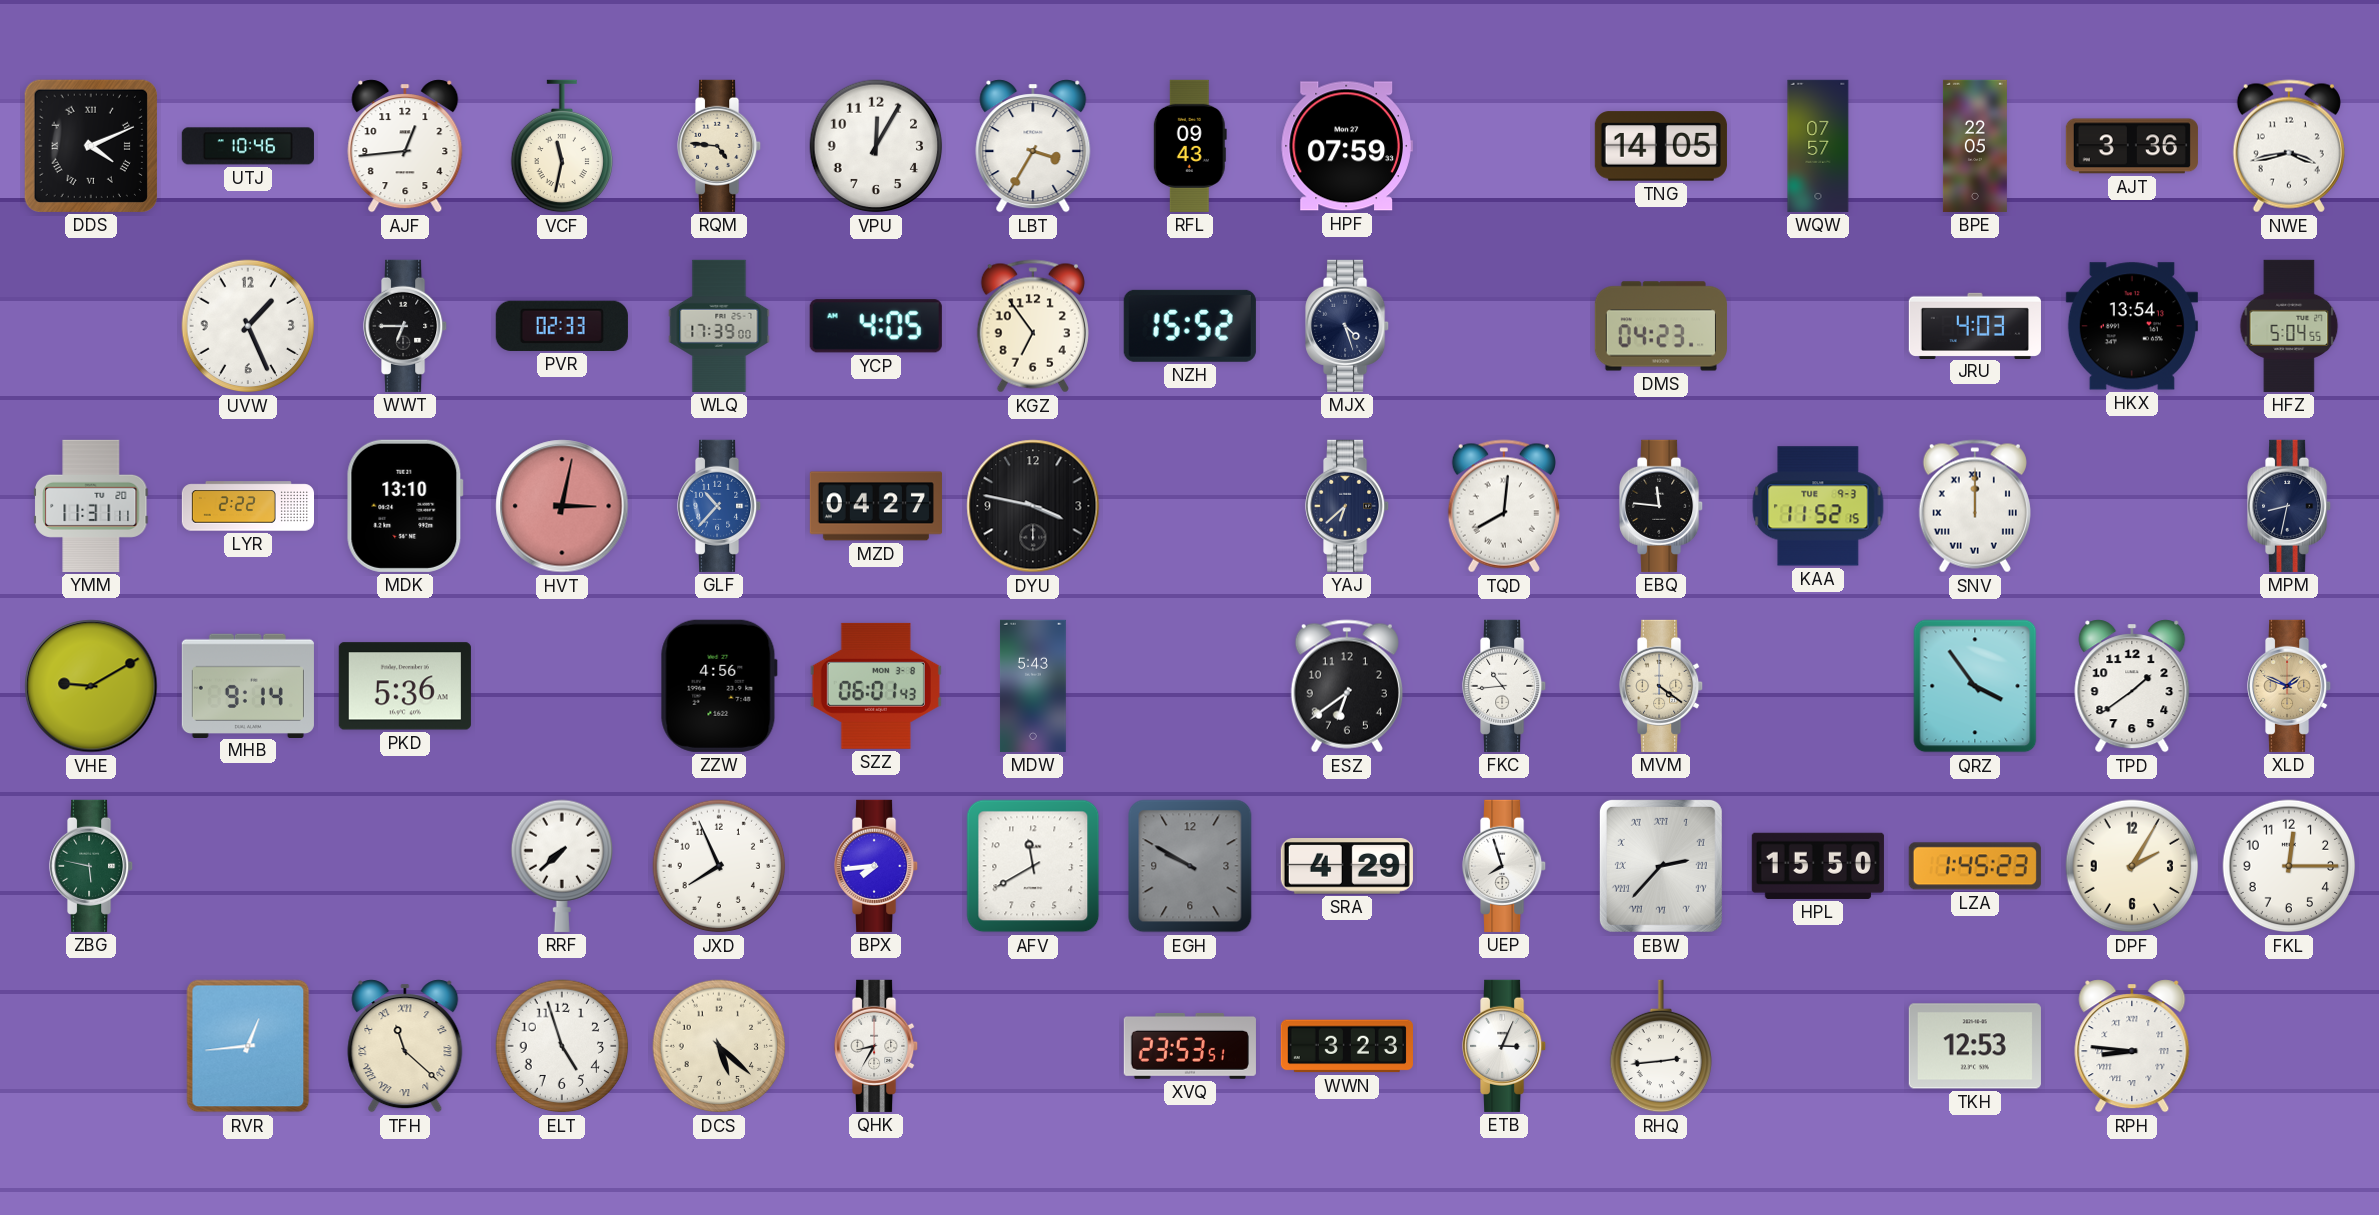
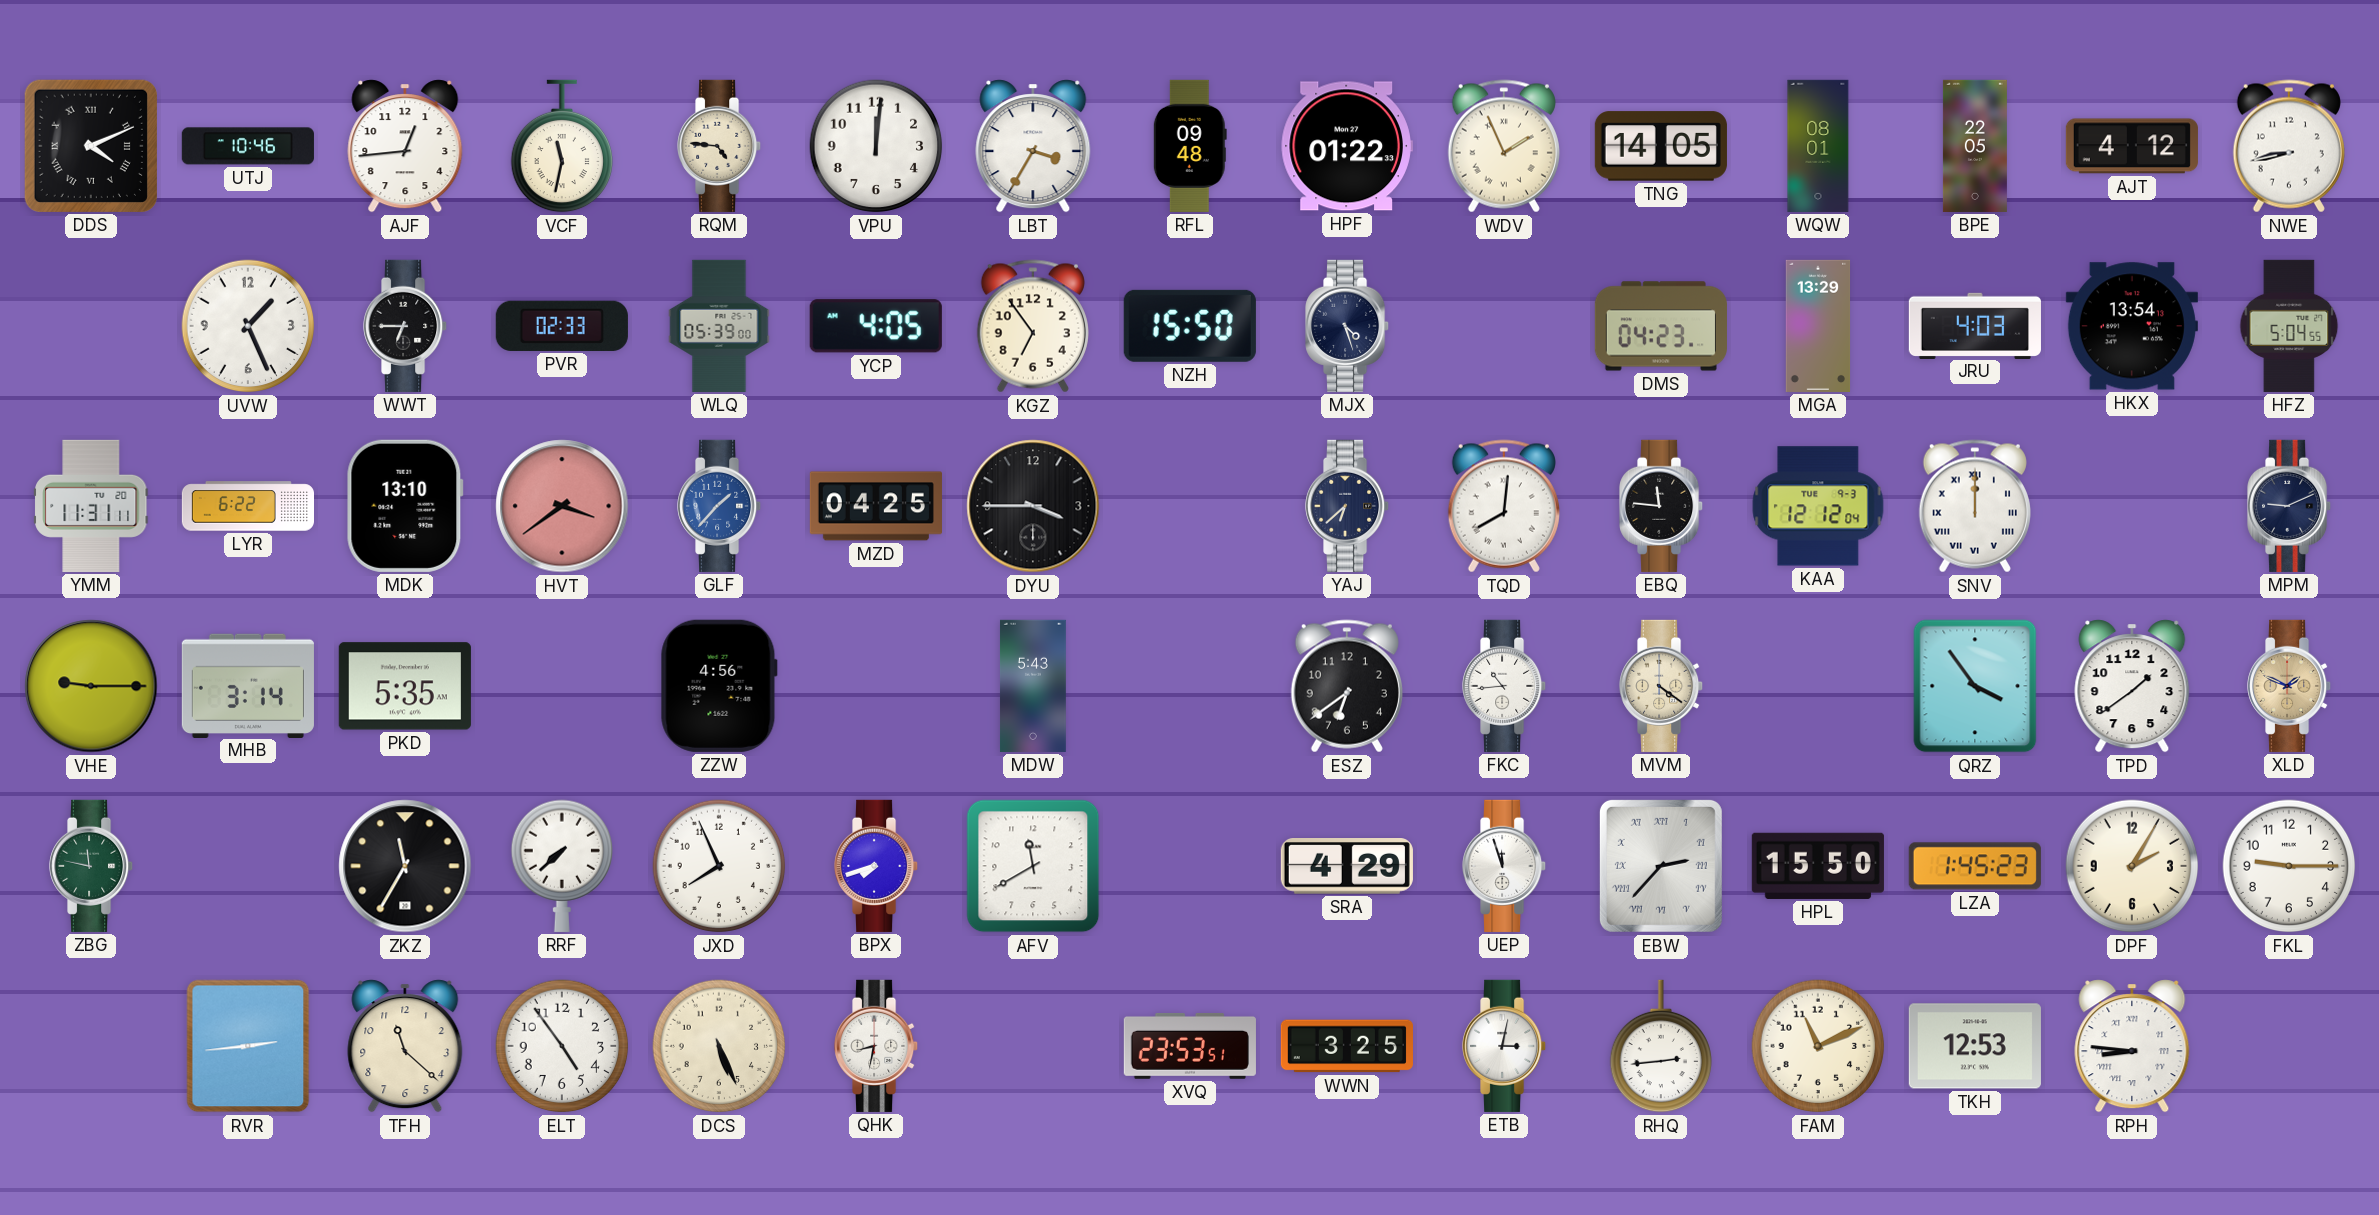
VPU: 12:05 -> 12:01
RFL: 09:43 -> 09:48
HPF: 07:59 -> 01:22
WDV: none -> 1:56
WQW: 07:57 -> 08:01
AJT: 3:36 -> 4:12
NWE: 3:43 -> 8:43
WLQ: 17:39 -> 05:39
NZH: 15:52 -> 15:50
MGA: none -> 13:29
LYR: 2:22 -> 6:22
HVT: 3:02 -> 3:39
GLF: 10:37 -> 1:37
MZD: 04:27 -> 04:25
DYU: 3:47 -> 3:45
KAA: 11:52 -> 12:12
MPM: 8:32 -> 9:11
VHE: 9:10 -> 9:15
MHB: 9:14 -> 3:14
PKD: 5:36 -> 5:35
SZZ: 06:01 -> none
ZBG: 5:47 -> 11:47
ZKZ: none -> 11:35
BPX: 7:44 -> 7:42
EGH: 9:50 -> none
UEP: 7:57 -> 11:57
FKL: 12:15 -> 9:15
RVR: 12:44 -> 2:44
TFH numerals: Roman -> Arabic
ELT: 4:57 -> 4:54
DCS: 5:22 -> 5:26
QHK: 8:35 -> 8:32
WWN: 3:23 -> 3:25
ETB: 3:04 -> 3:02
FAM: none -> 11:11
